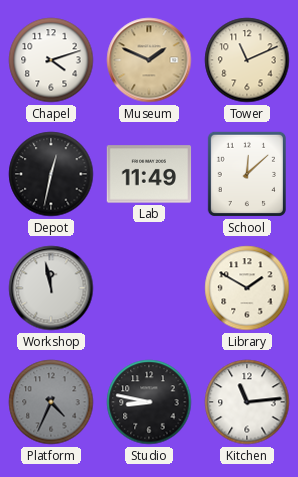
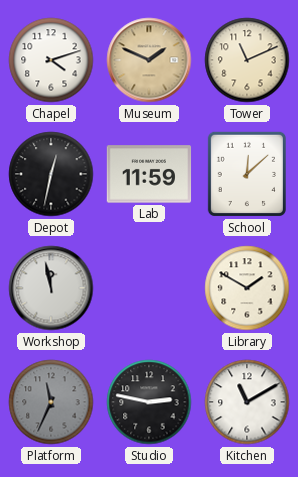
Lab: 11:49 -> 11:59
Platform: 4:34 -> 11:34
Studio: 8:47 -> 2:47
Kitchen: 11:14 -> 11:10
